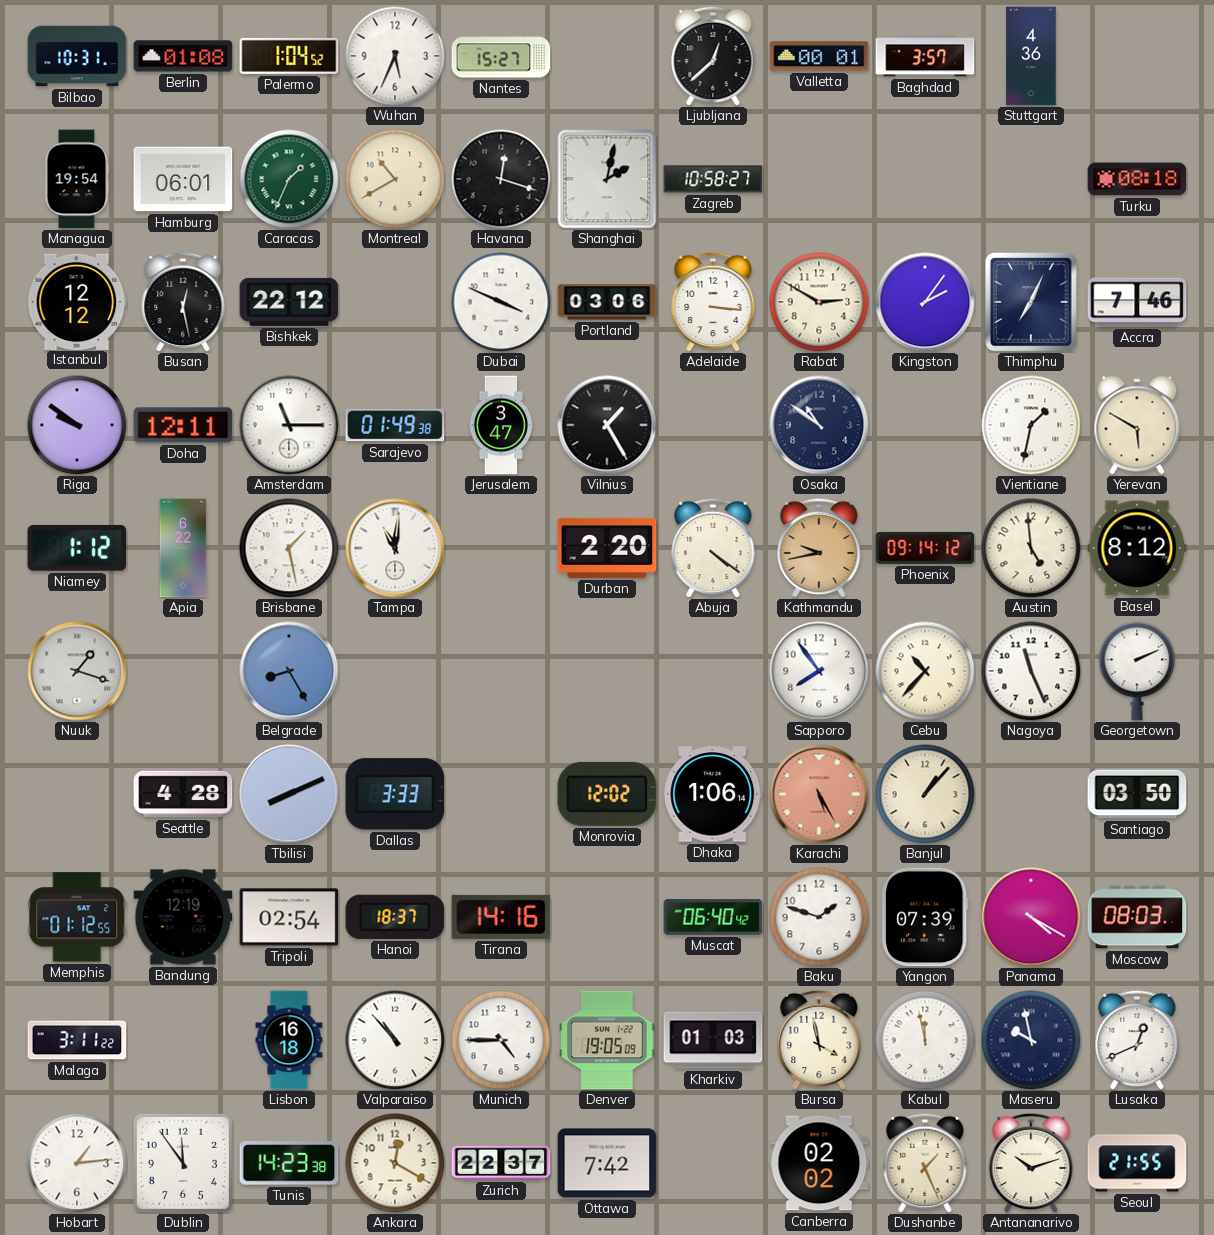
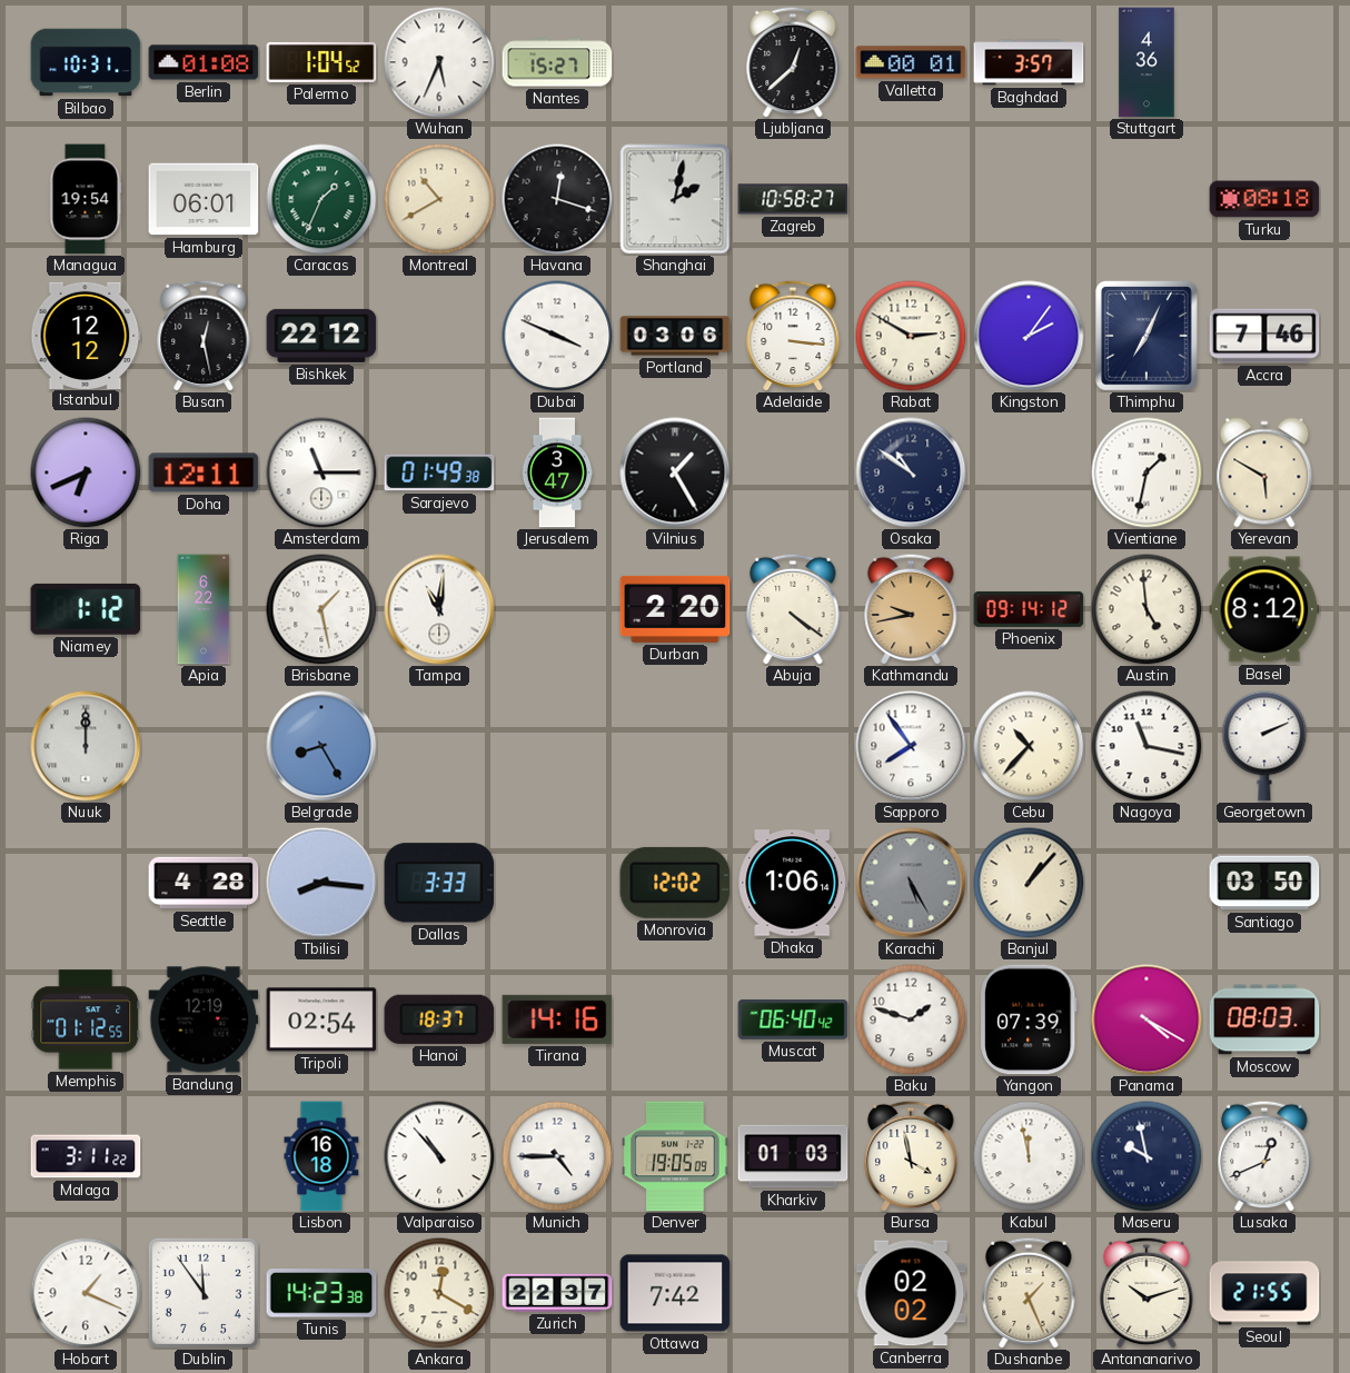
Riga: 9:51 -> 6:41
Nuuk: 1:18 -> 12:00
Nagoya: 11:26 -> 11:17
Tbilisi: 8:11 -> 8:16
Karachi dial: salmon -> grey
Hobart: 1:14 -> 1:19
